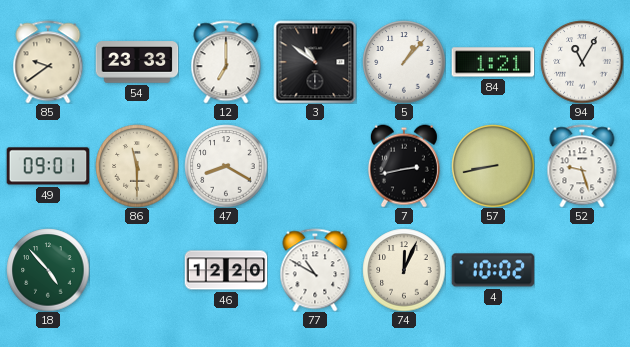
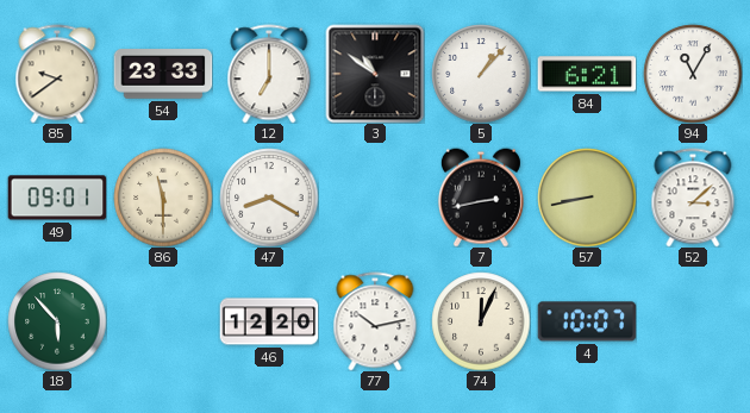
84: 1:21 -> 6:21
52: 9:27 -> 3:08
18: 4:53 -> 5:53
77: 10:50 -> 10:13
4: 10:02 -> 10:07
